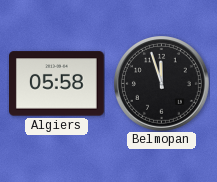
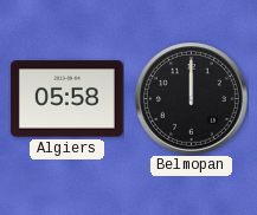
Belmopan: 11:57 -> 12:00
